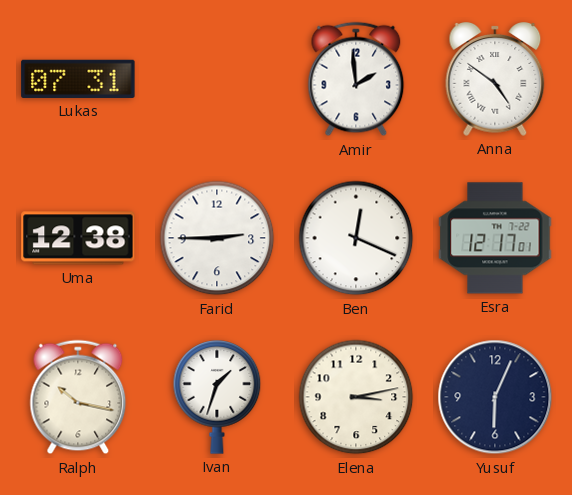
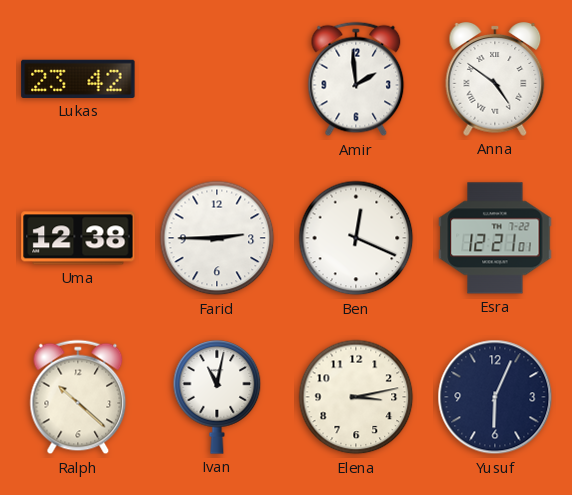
Lukas: 07:31 -> 23:42
Esra: 12:17 -> 12:21
Ralph: 10:17 -> 10:22
Ivan: 1:33 -> 11:02
